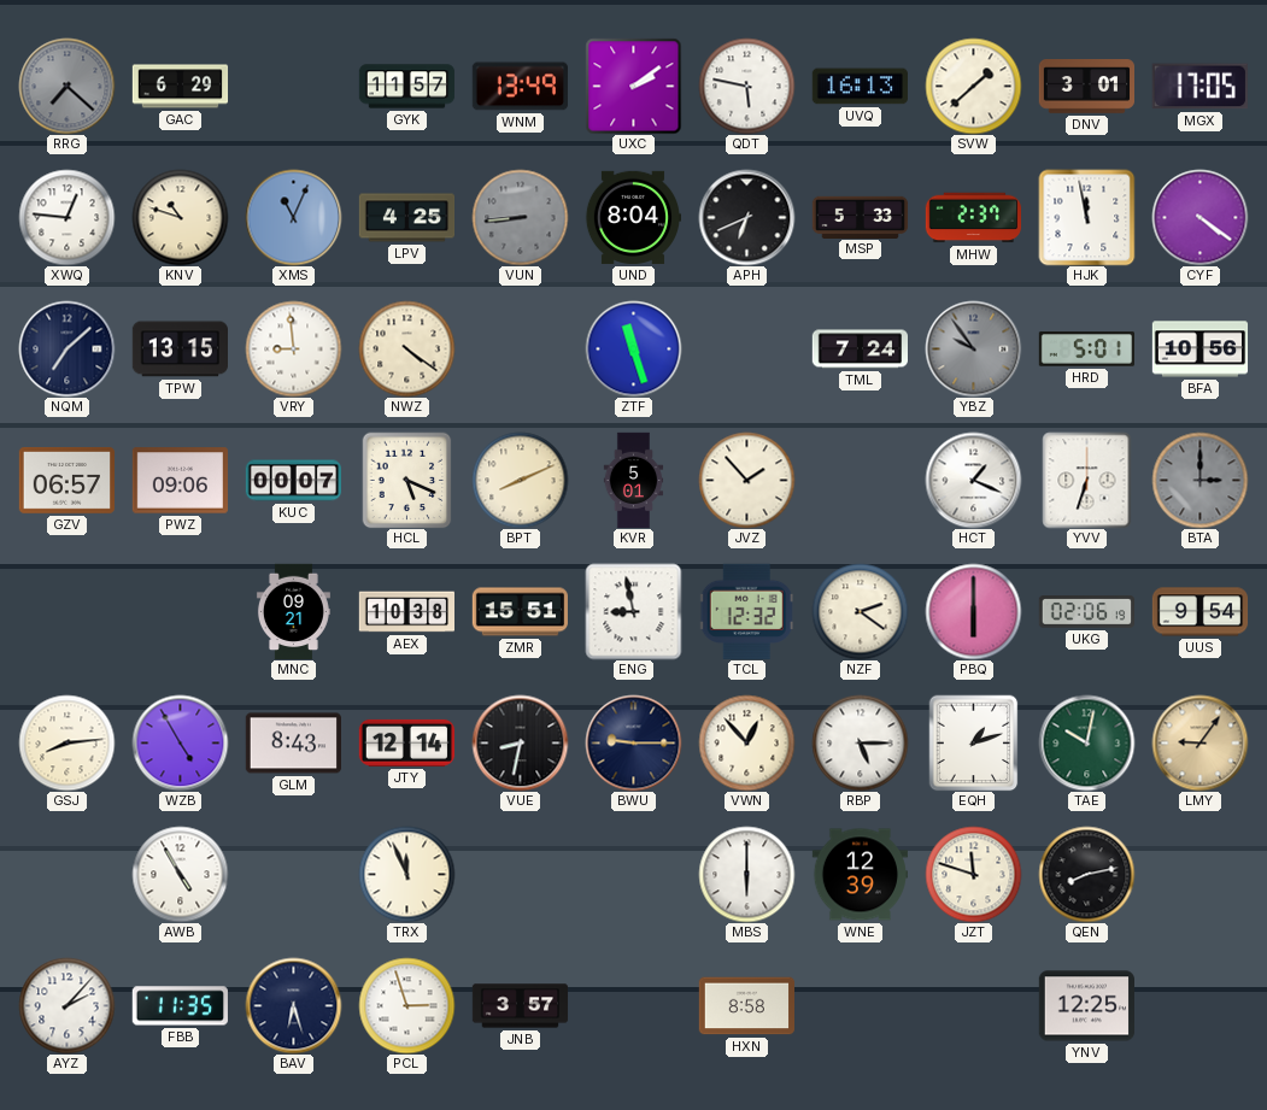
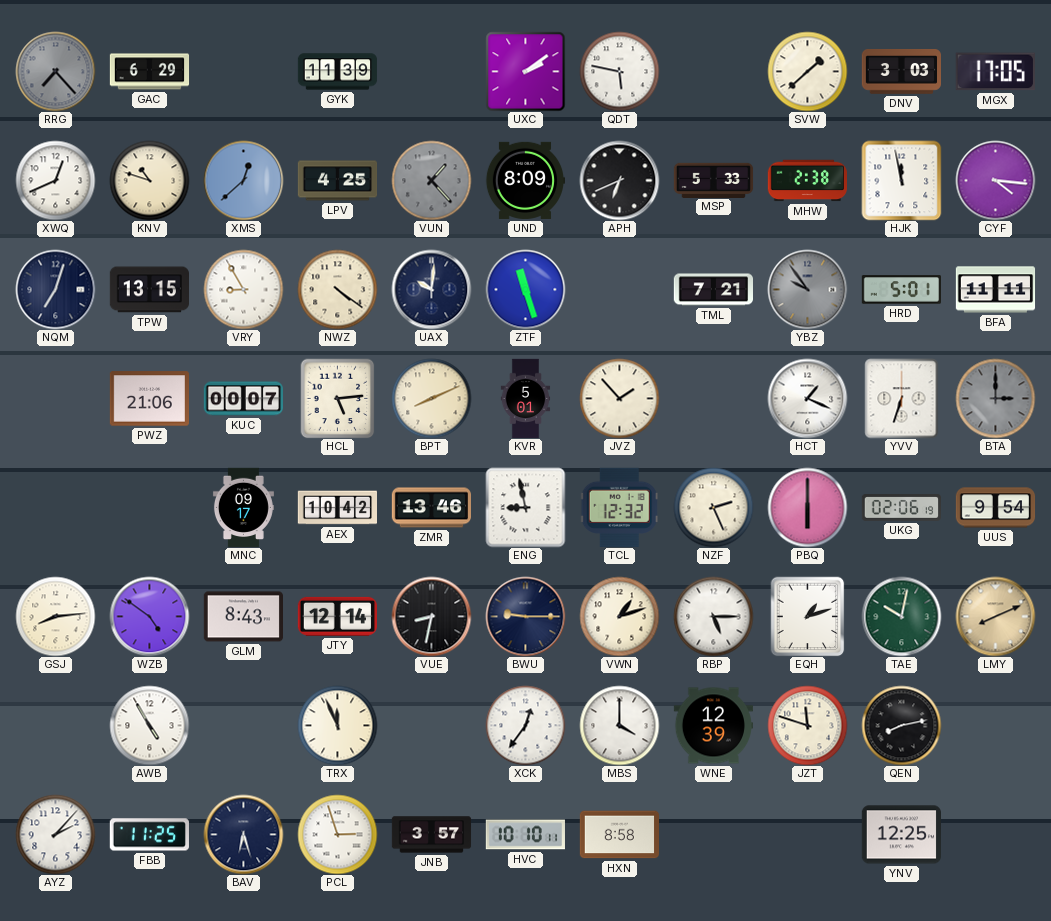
RRG: 7:22 -> 7:23
GYK: 11:57 -> 11:39
WNM: 13:49 -> none
UVQ: 16:13 -> none
DNV: 3:01 -> 3:03
XWQ: 12:46 -> 12:41
XMS: 11:04 -> 12:38
VUN: 8:44 -> 1:23
UND: 8:04 -> 8:09
MHW: 2:37 -> 2:38
CYF: 4:21 -> 4:16
NQM: 7:08 -> 7:03
VRY: 8:59 -> 8:55
UAX: none -> 10:01
TML: 7:24 -> 7:21
BFA: 10:56 -> 11:11
GZV: 06:57 -> none
PWZ: 09:06 -> 21:06
HCL: 5:19 -> 5:14
MNC: 09:21 -> 09:17
AEX: 10:38 -> 10:42
ZMR: 15:51 -> 13:46
NZF: 2:21 -> 2:26
WZB: 4:55 -> 4:51
VWN: 12:53 -> 1:12
LMY: 9:06 -> 8:11
XCK: none -> 12:36
MBS: 6:00 -> 4:00
FBB: 11:35 -> 11:25
HVC: none -> 10:10
